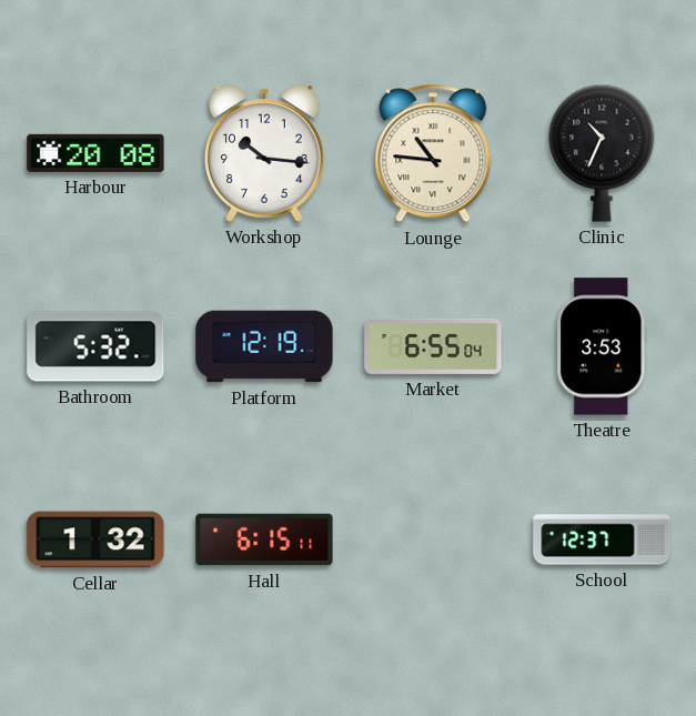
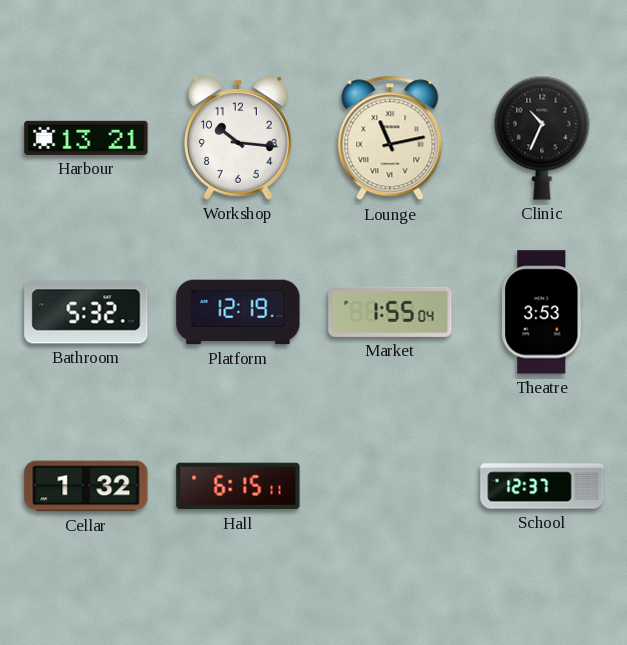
Harbour: 20:08 -> 13:21
Lounge: 10:46 -> 11:13
Market: 6:55 -> 1:55
